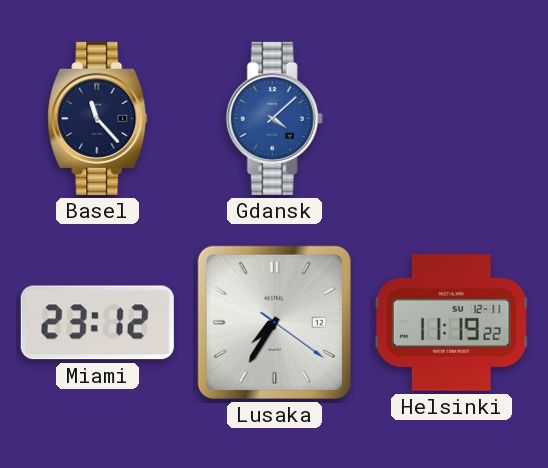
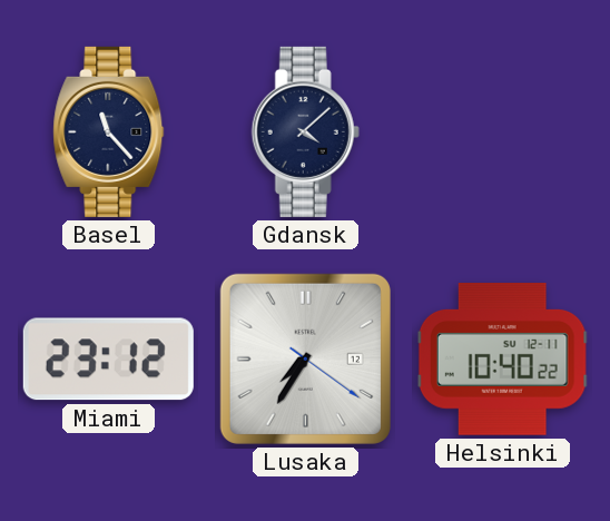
Gdansk dial: blue -> navy
Helsinki: 11:19 -> 10:40
